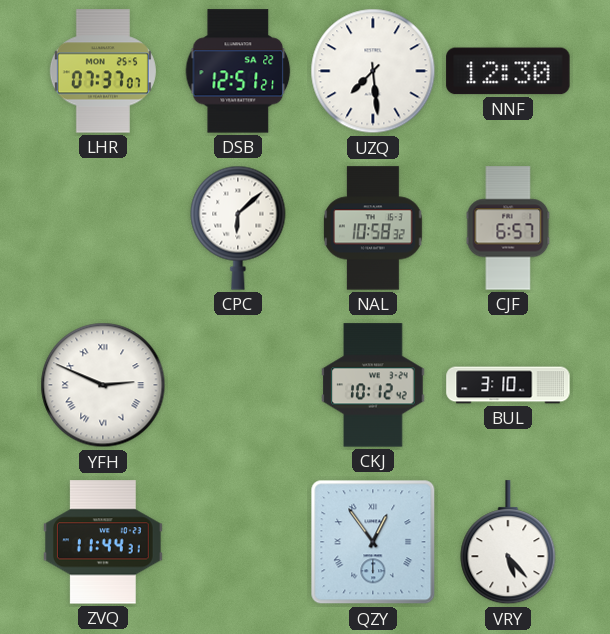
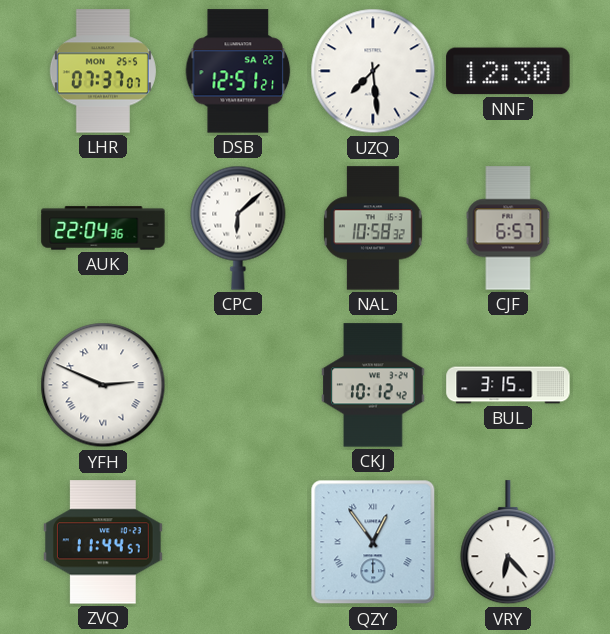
AUK: none -> 22:04
BUL: 3:10 -> 3:15
ZVQ: 11:44:31 -> 11:44:57
VRY: 5:23 -> 6:23
